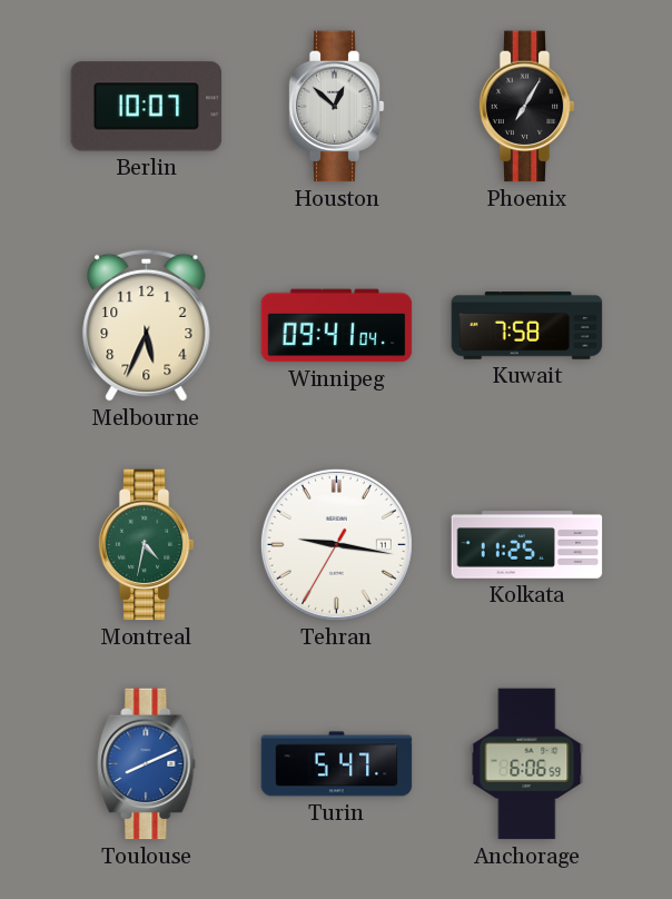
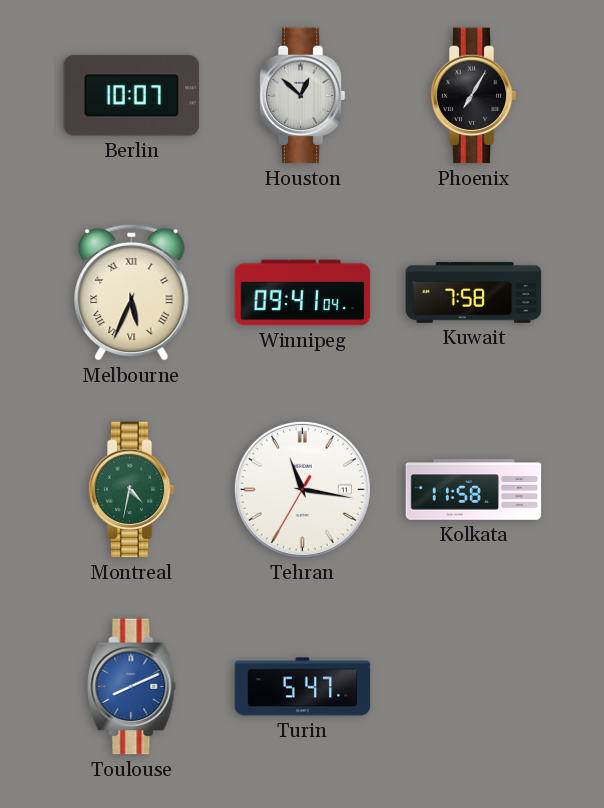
Melbourne numerals: Arabic -> Roman
Tehran: 9:16 -> 11:16
Kolkata: 11:25 -> 11:58
Anchorage: 6:06 -> none
